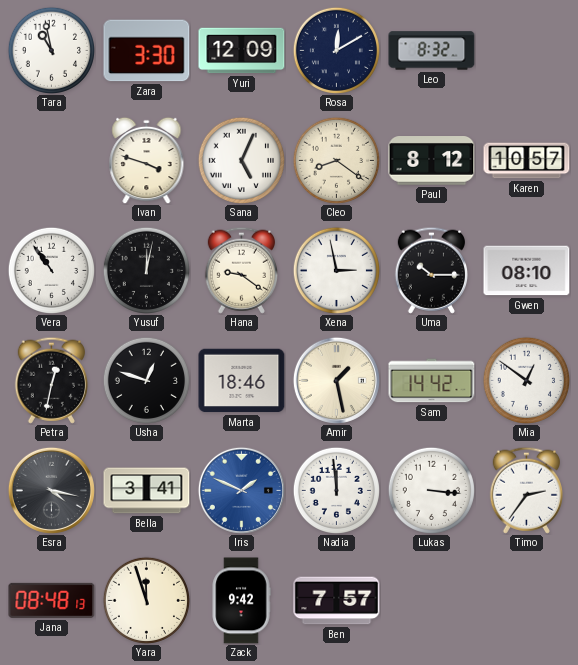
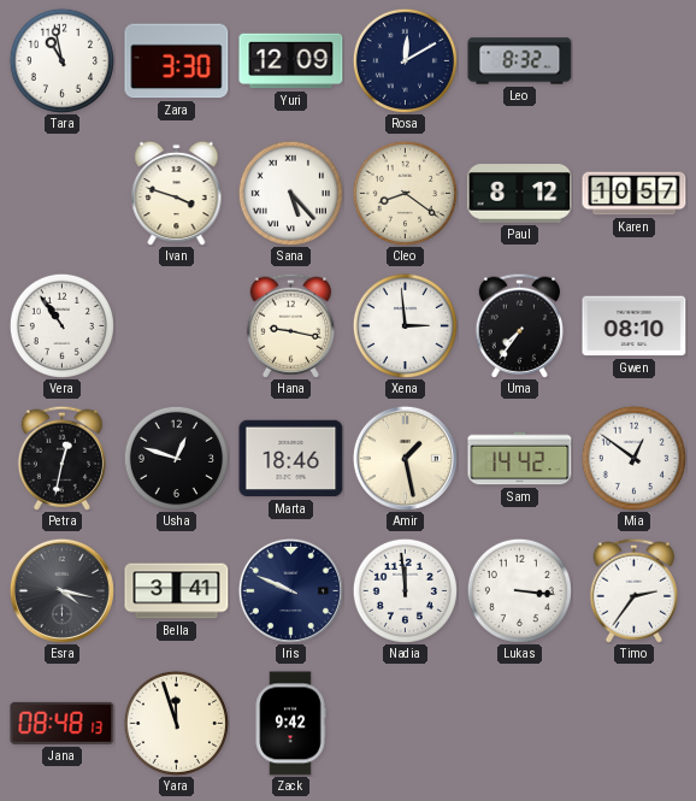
Sana: 5:04 -> 5:23
Yusuf: 12:02 -> none
Hana: 9:21 -> 9:17
Xena: 2:58 -> 2:59
Uma: 10:15 -> 7:36
Iris: 1:49 -> 9:49
Iris dial: blue -> navy
Ben: 7:57 -> none
